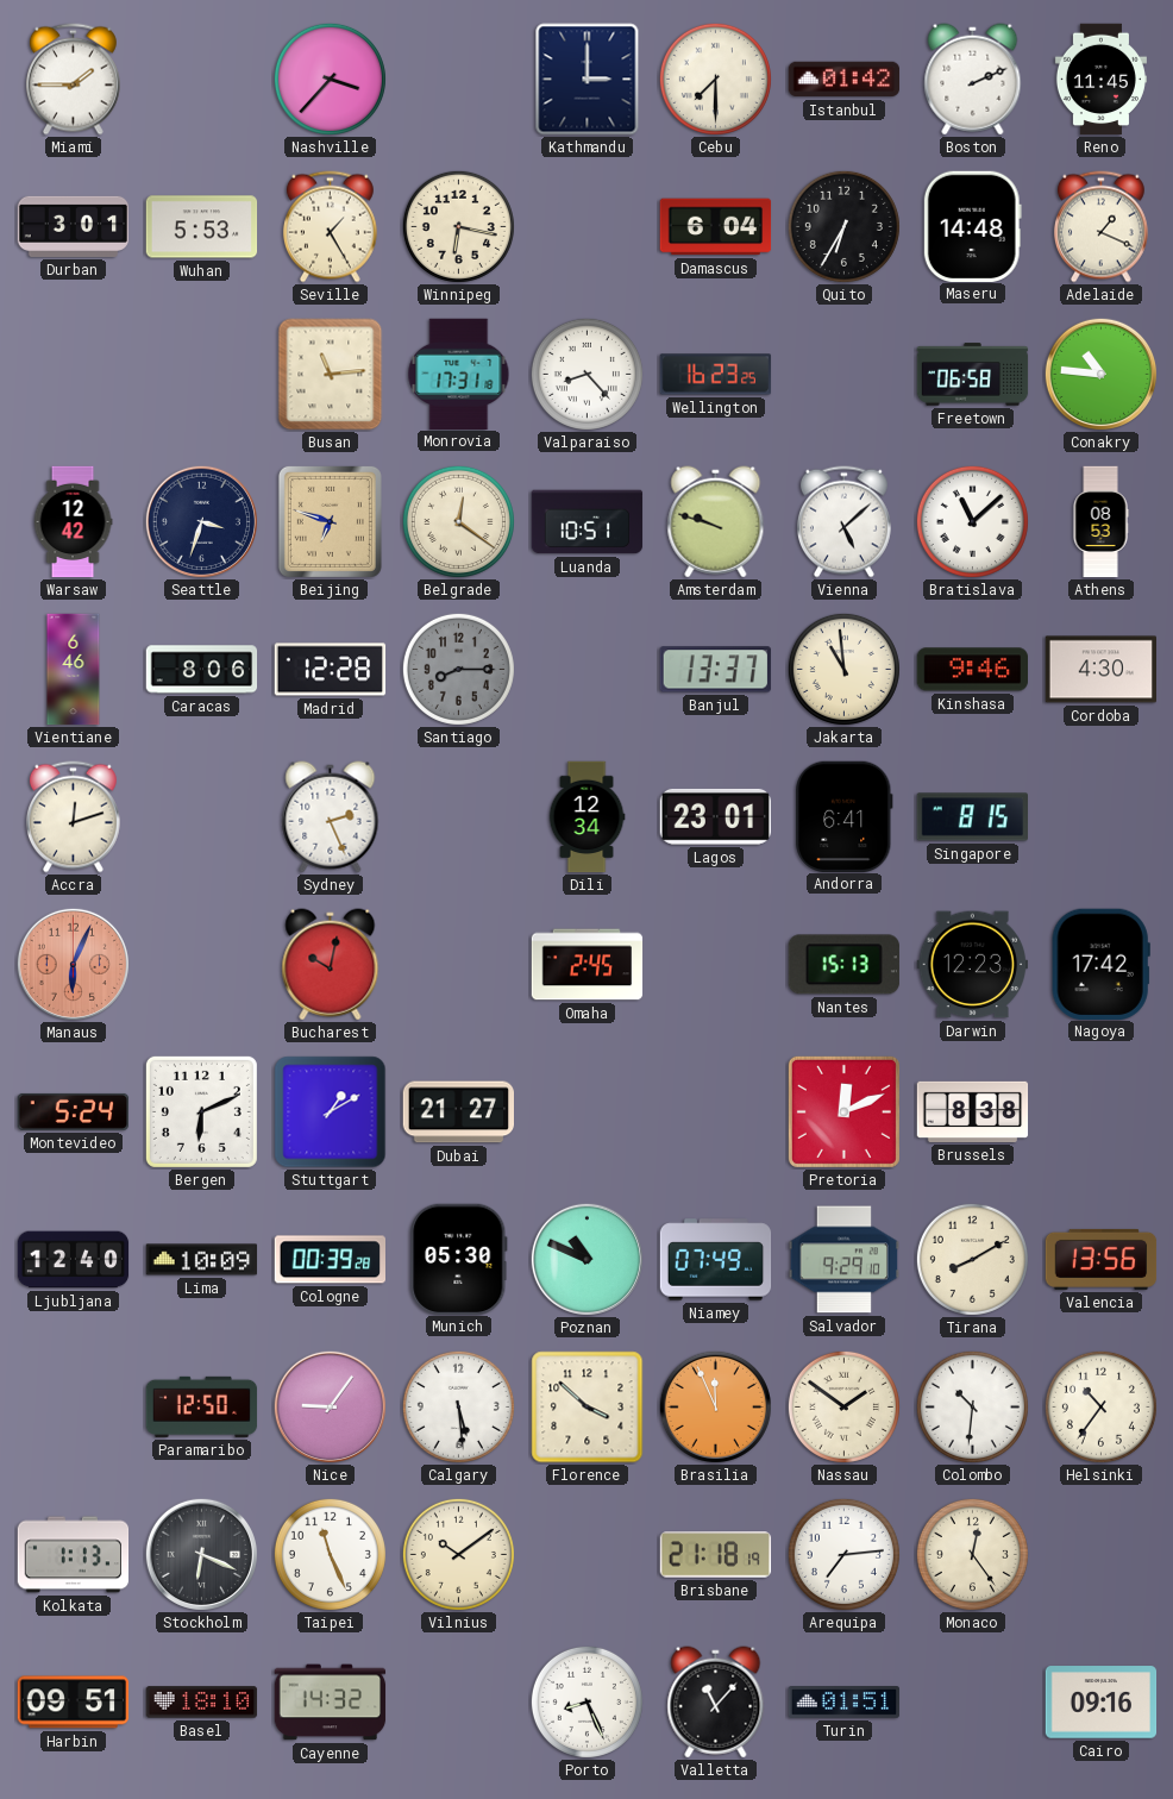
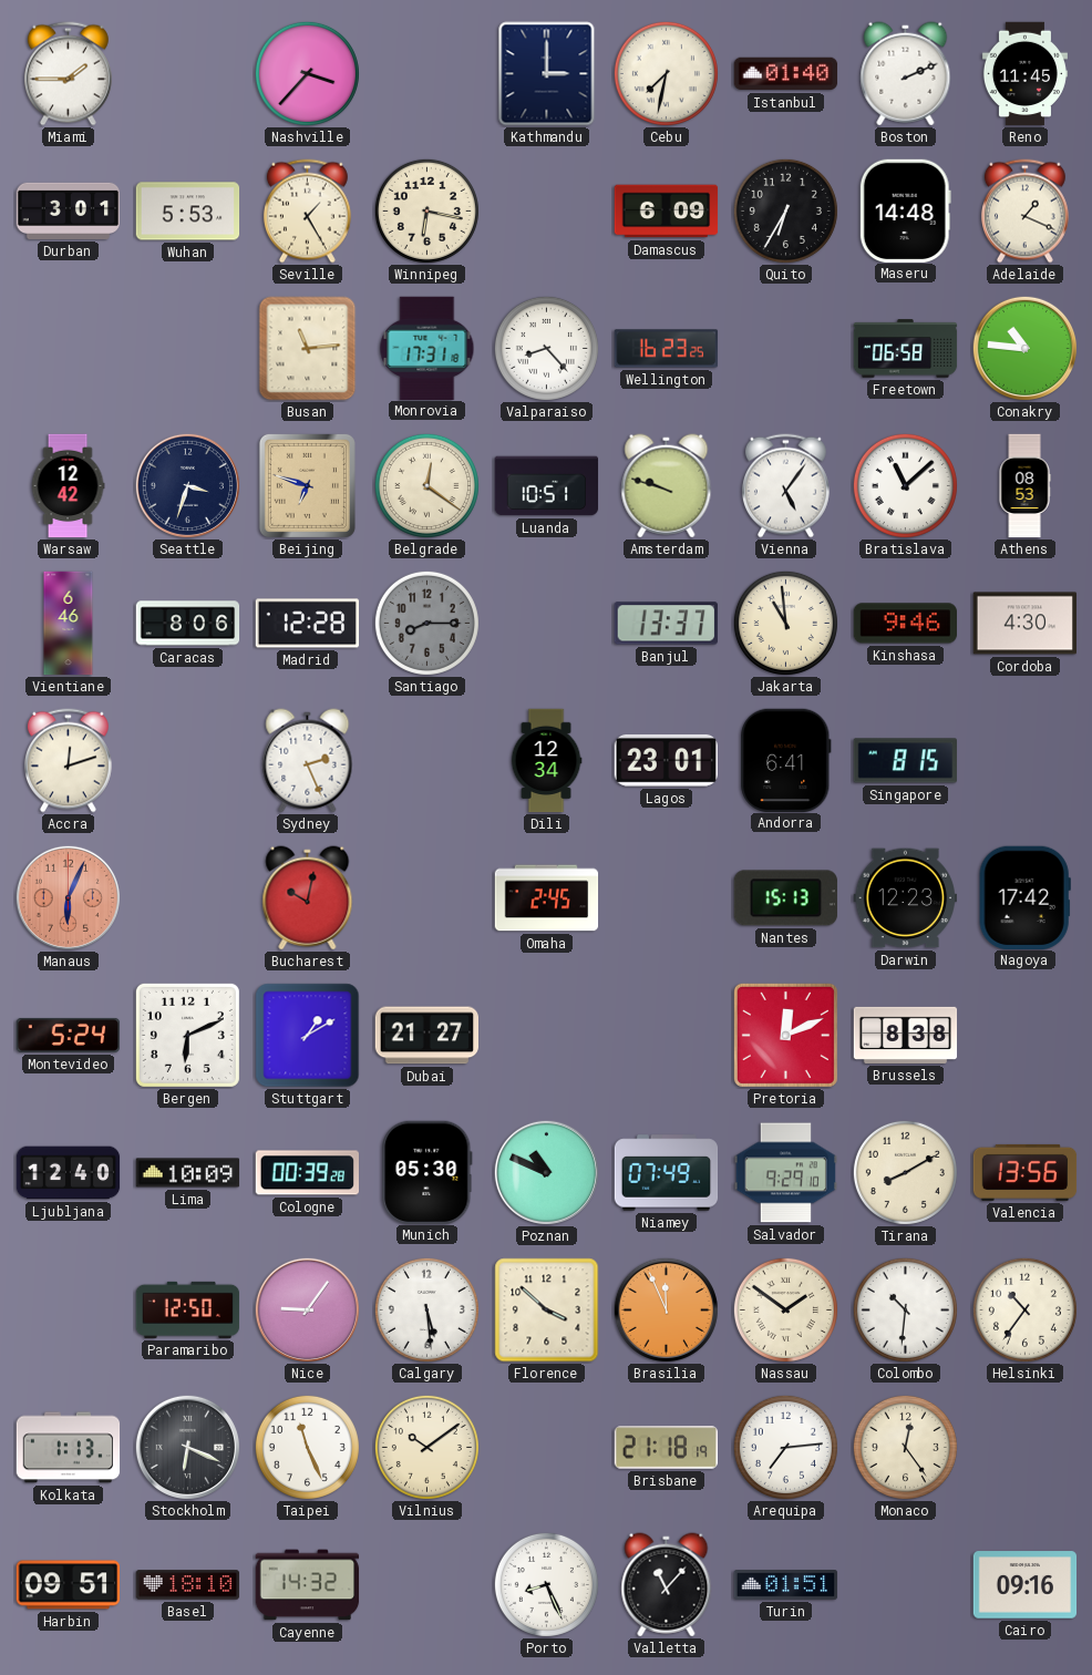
Cebu: 7:30 -> 7:32
Istanbul: 01:42 -> 01:40
Damascus: 6:04 -> 6:09
Vienna: 5:08 -> 5:06
